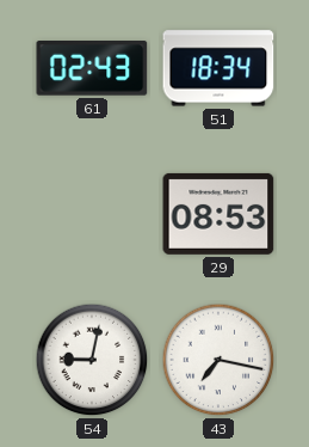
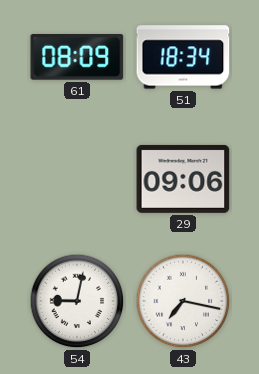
61: 02:43 -> 08:09
29: 08:53 -> 09:06
